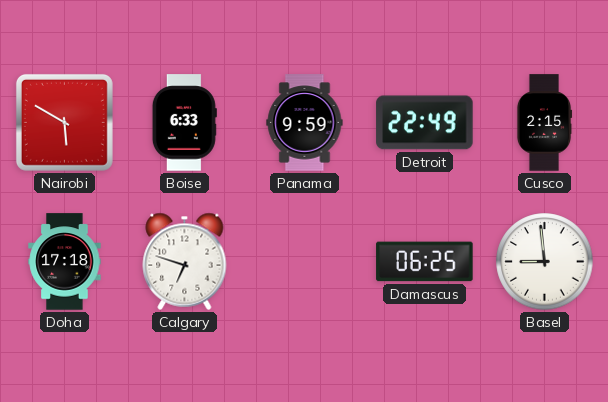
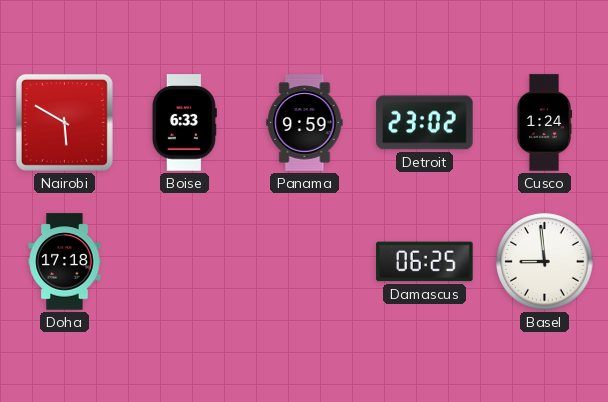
Detroit: 22:49 -> 23:02
Cusco: 2:15 -> 1:24
Calgary: 6:48 -> none
